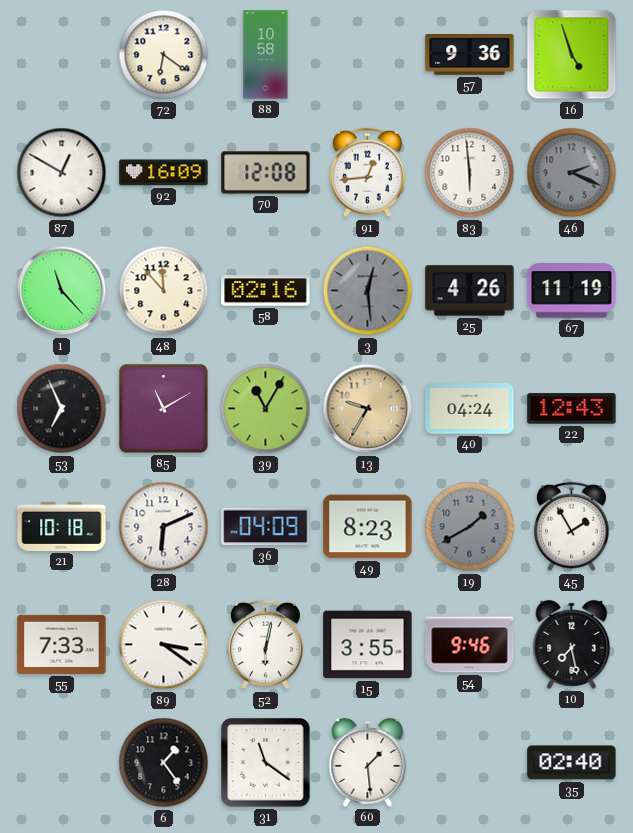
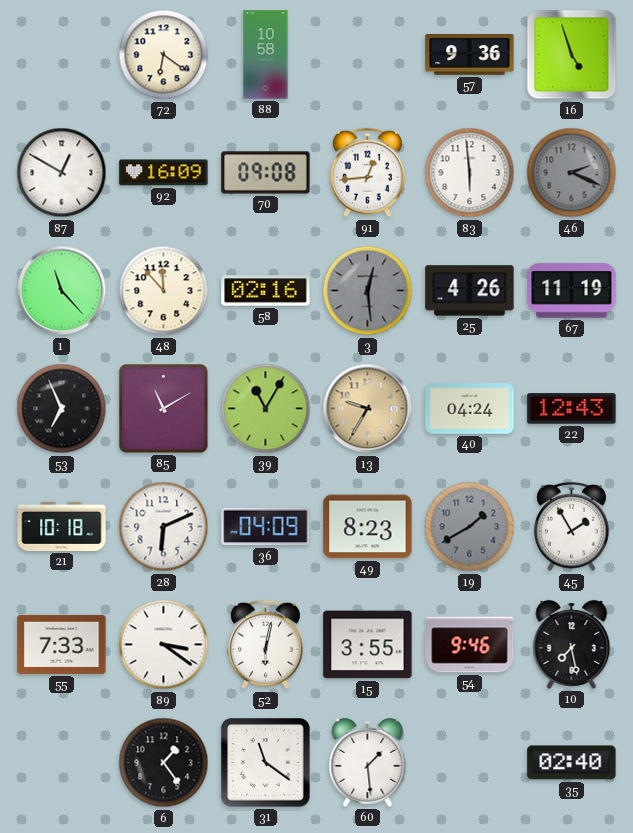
70: 12:08 -> 09:08
